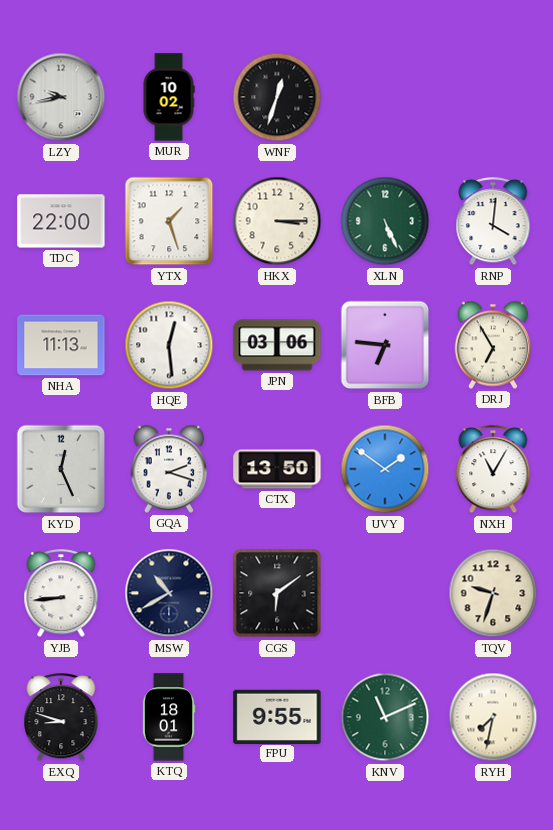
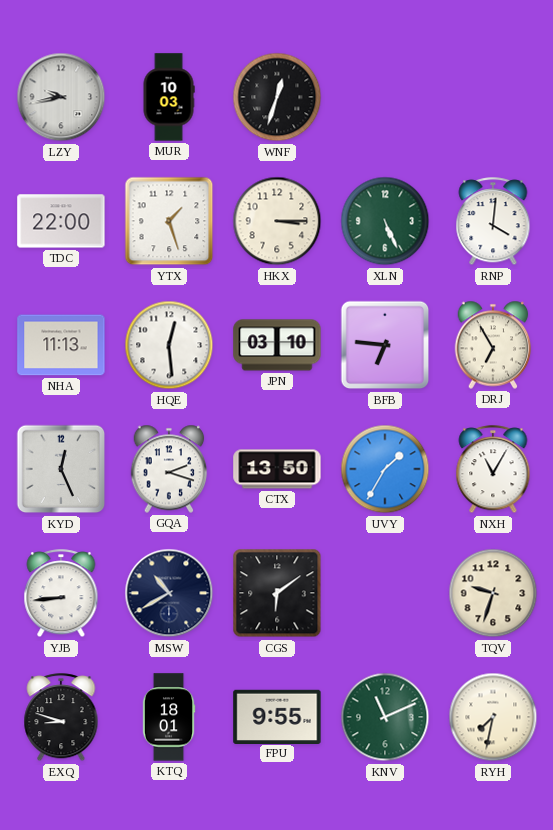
MUR: 10:02 -> 10:03
JPN: 03:06 -> 03:10
UVY: 1:51 -> 1:35
